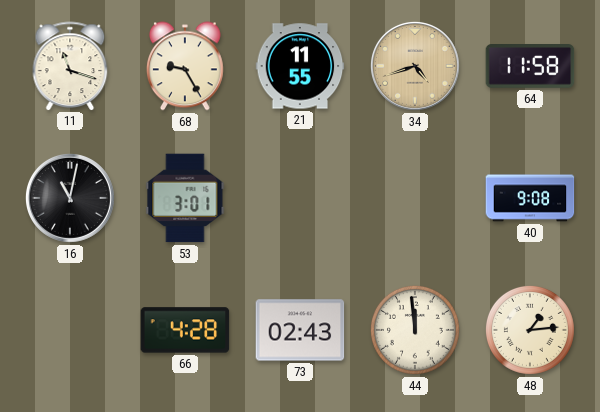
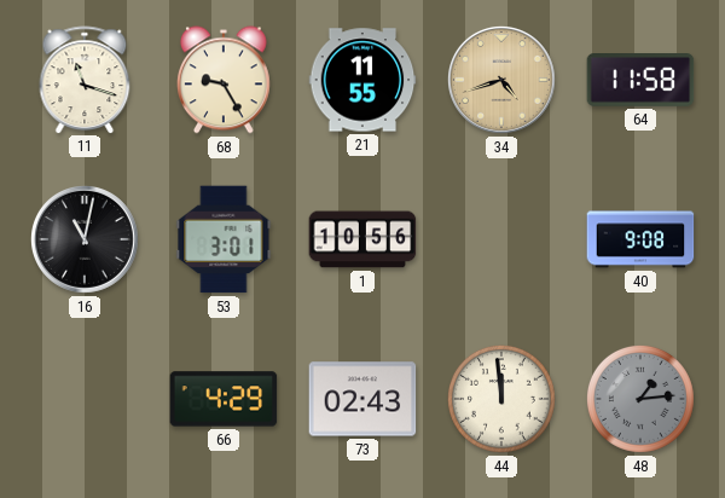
1: none -> 10:56
66: 4:28 -> 4:29
48 dial: cream -> grey
